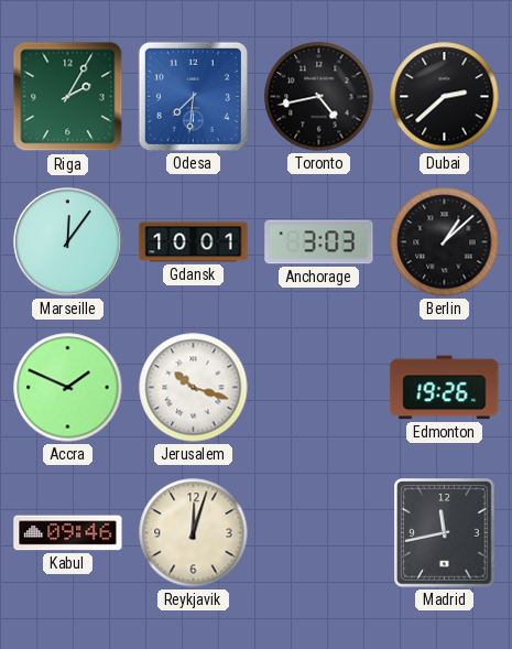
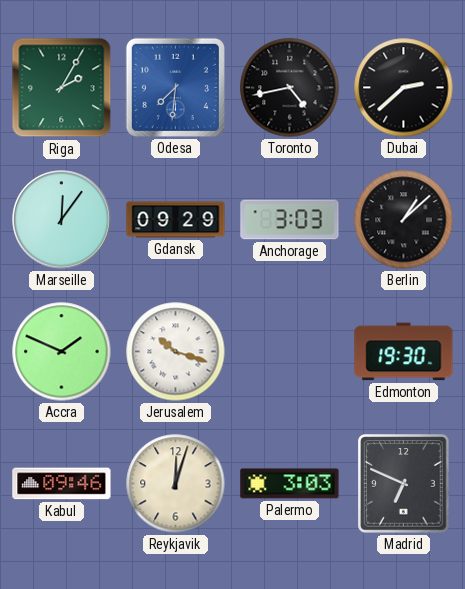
Gdansk: 10:01 -> 09:29
Edmonton: 19:26 -> 19:30
Palermo: none -> 3:03
Madrid: 11:43 -> 6:49
